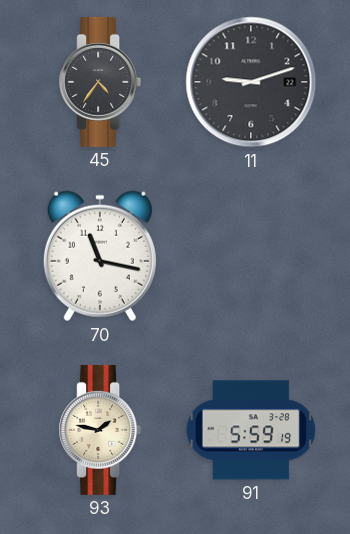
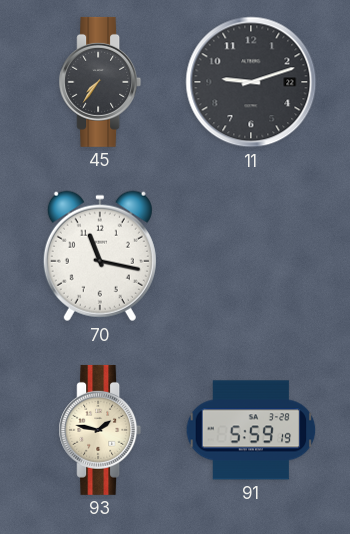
45: 4:36 -> 7:36
